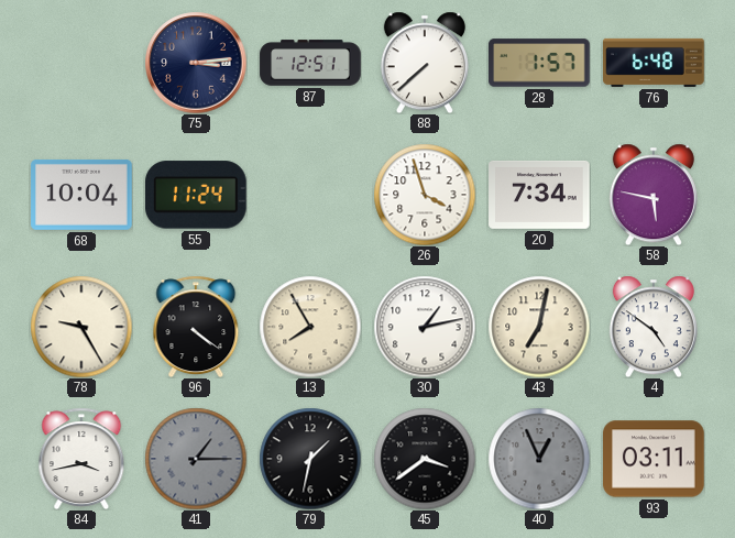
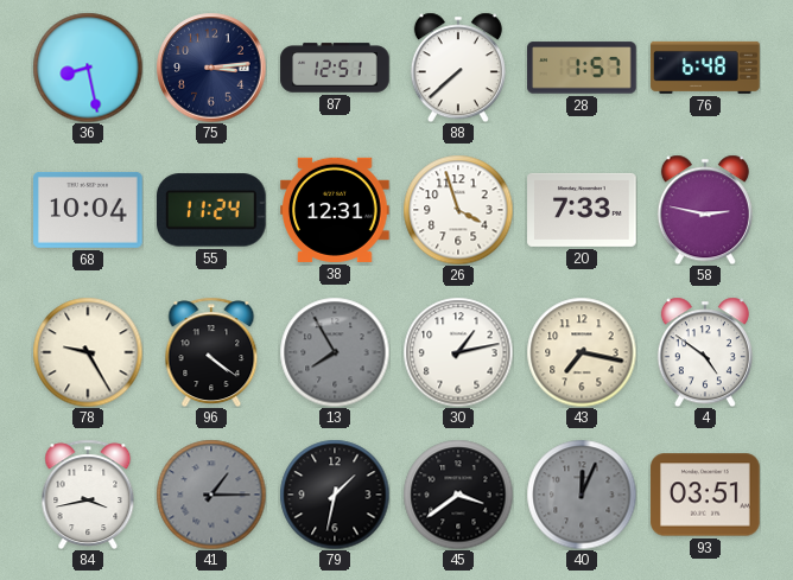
36: none -> 8:28
38: none -> 12:31
20: 7:34 -> 7:33
58: 5:47 -> 2:47
13 dial: cream -> grey
43: 7:02 -> 7:17
40: 12:56 -> 12:04
93: 03:11 -> 03:51
